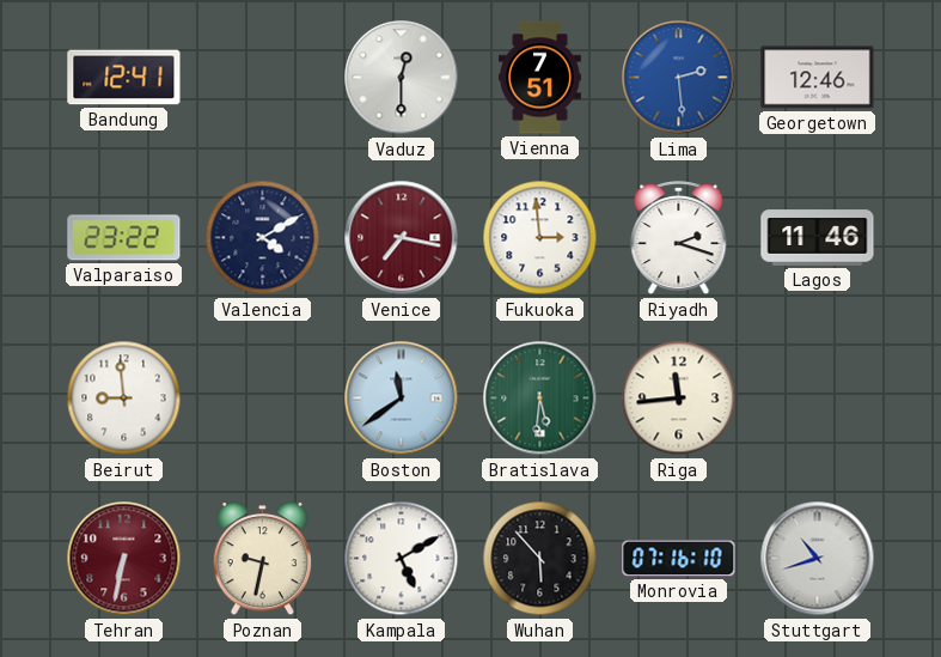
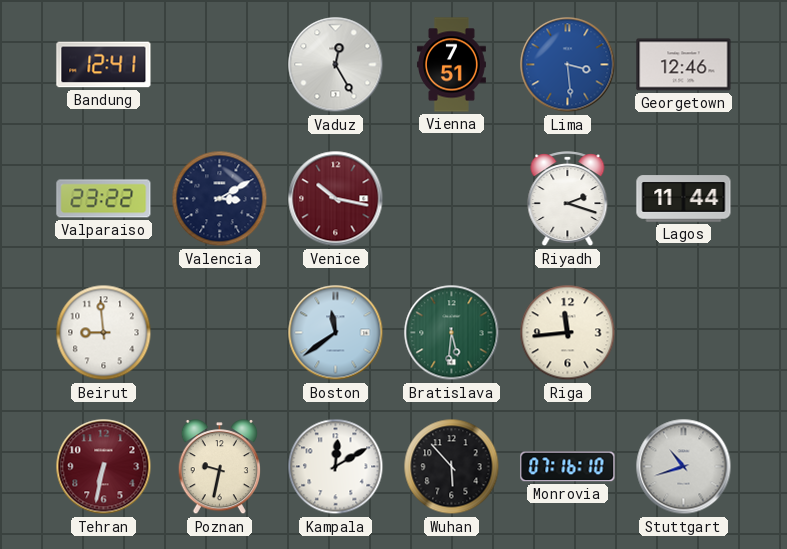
Vaduz: 12:30 -> 12:25
Lima: 2:29 -> 3:29
Valencia: 4:10 -> 3:10
Venice: 7:17 -> 10:17
Fukuoka: 2:59 -> none
Lagos: 11:46 -> 11:44
Kampala: 5:10 -> 12:10
